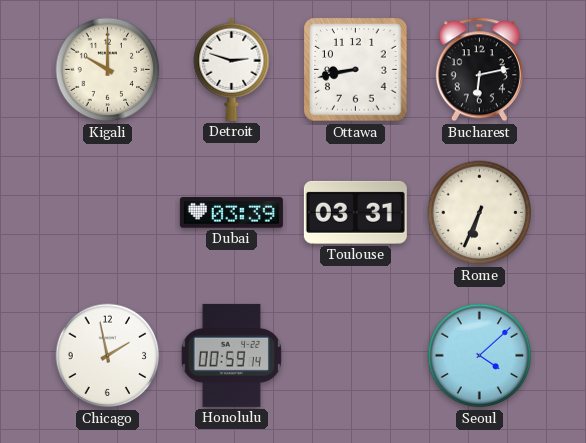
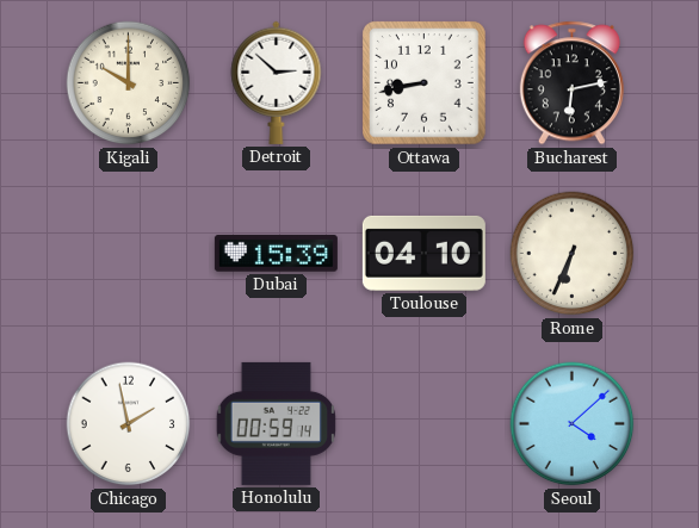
Detroit: 2:48 -> 2:52
Dubai: 03:39 -> 15:39
Toulouse: 03:31 -> 04:10
